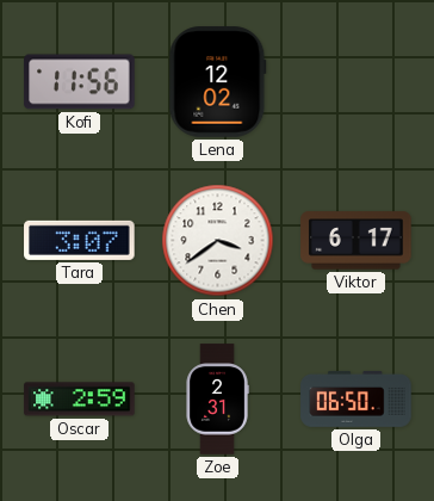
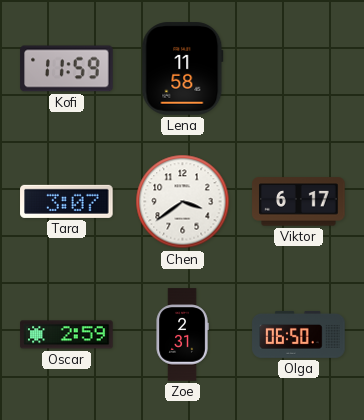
Kofi: 11:56 -> 11:59
Lena: 12:02 -> 11:58
